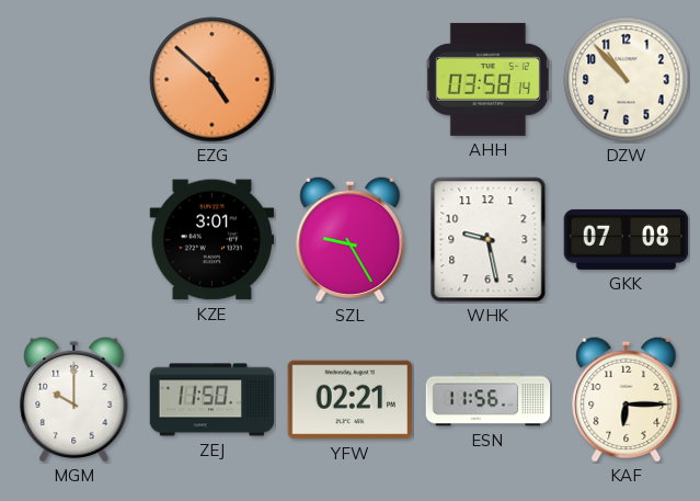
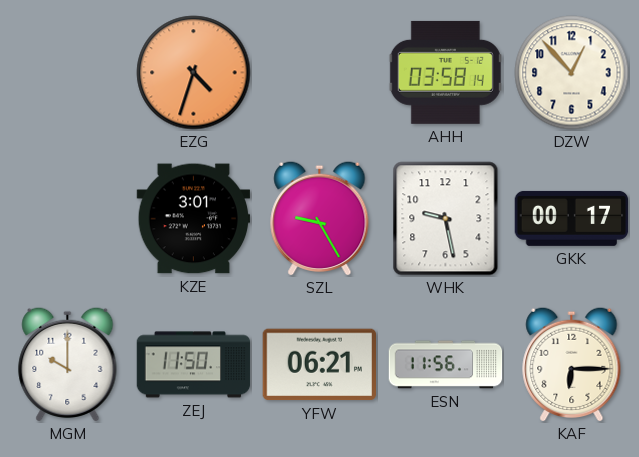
EZG: 4:52 -> 4:33
DZW: 10:53 -> 12:53
GKK: 07:08 -> 00:17
YFW: 02:21 -> 06:21
